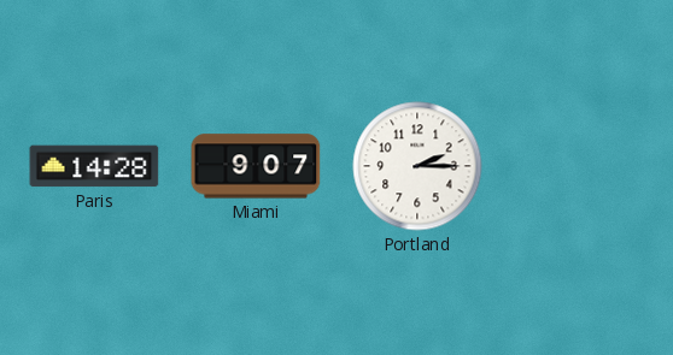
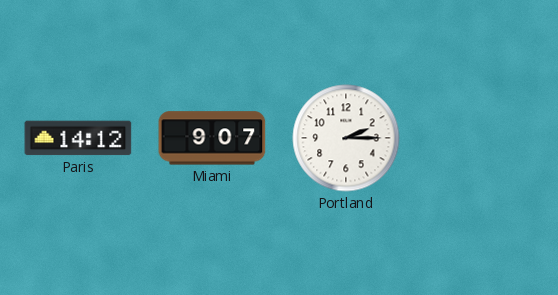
Paris: 14:28 -> 14:12
